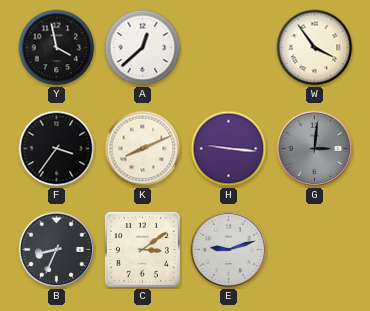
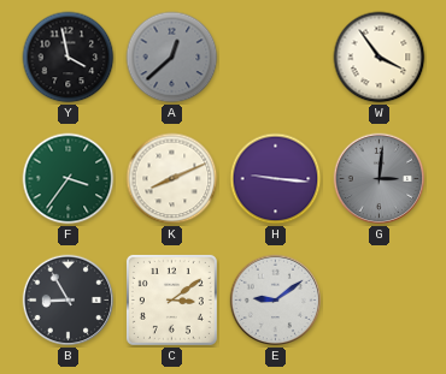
A dial: white -> grey
F dial: black -> green
B: 8:34 -> 8:55
E: 9:12 -> 9:09
